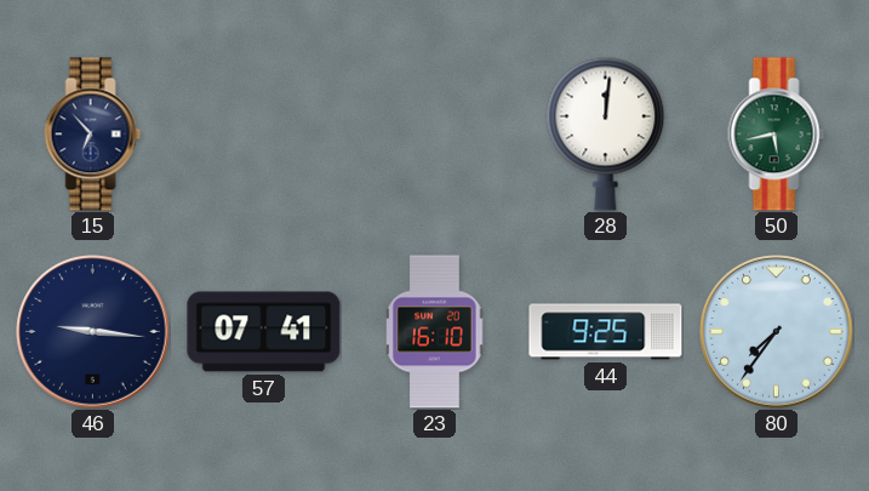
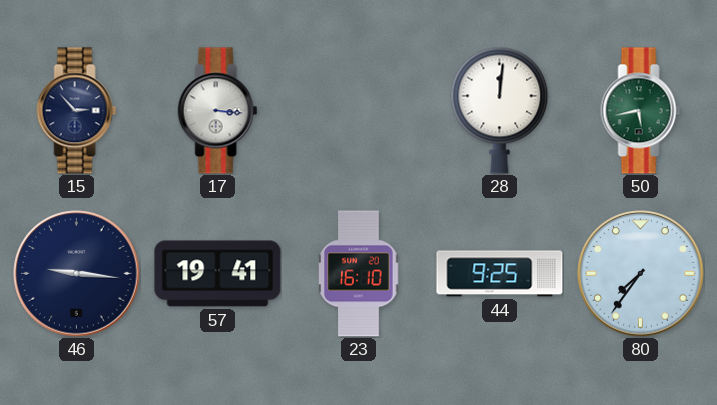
15: 6:53 -> 2:53
17: none -> 3:16
57: 07:41 -> 19:41
